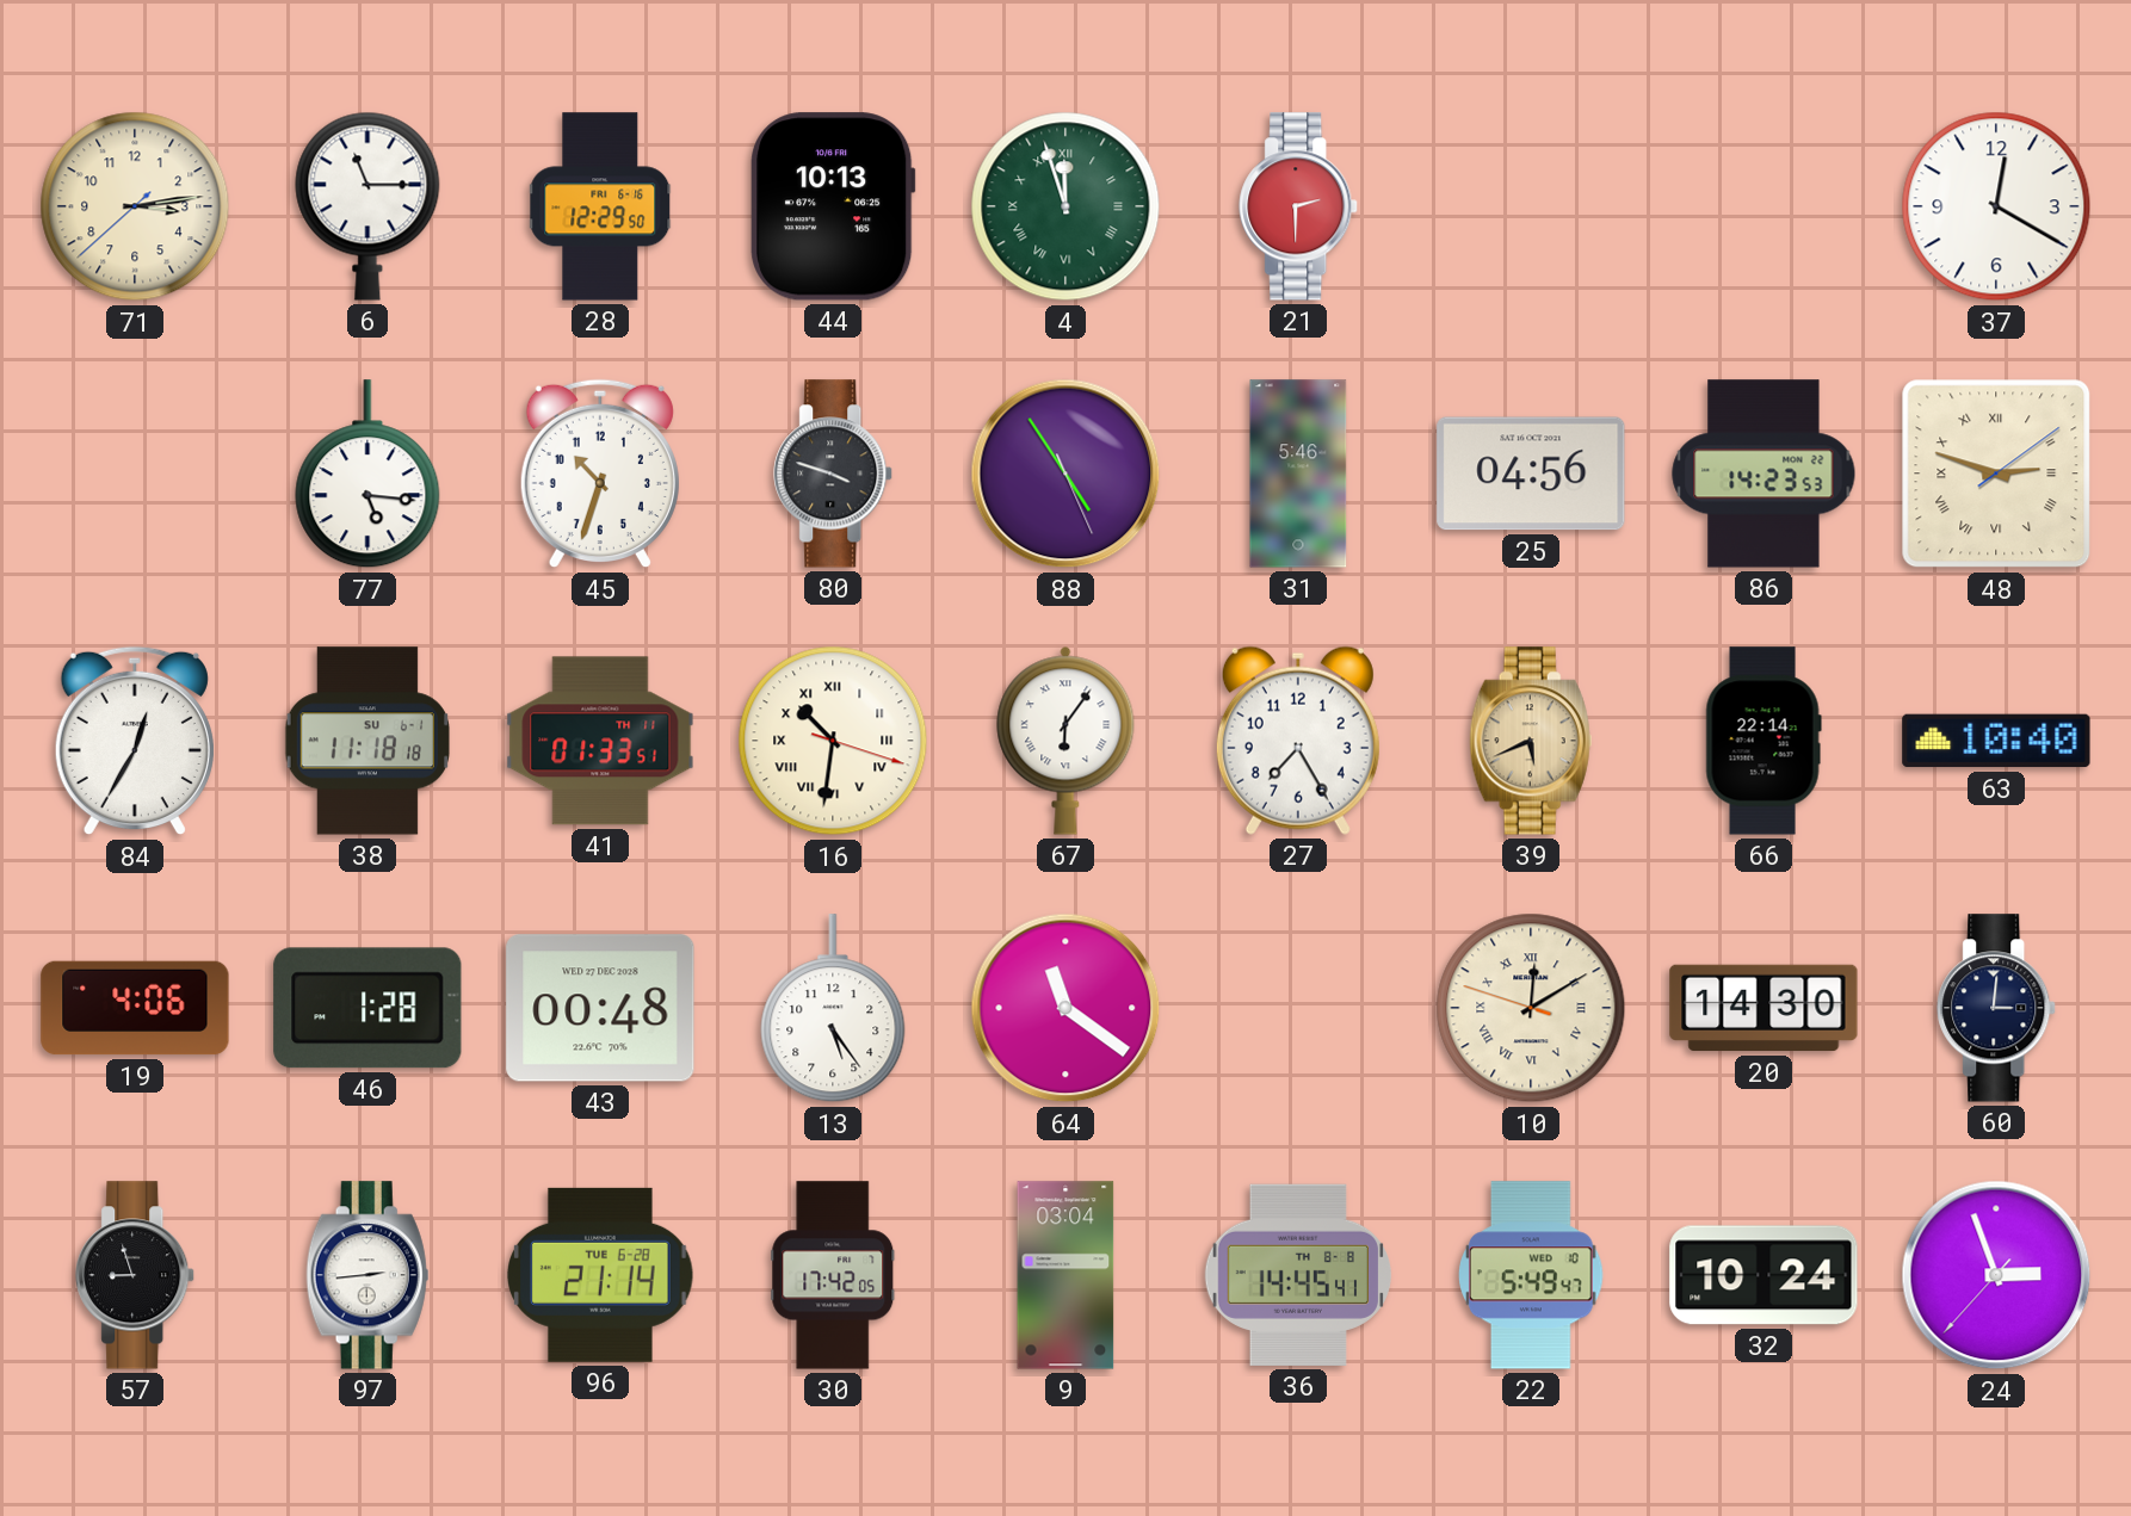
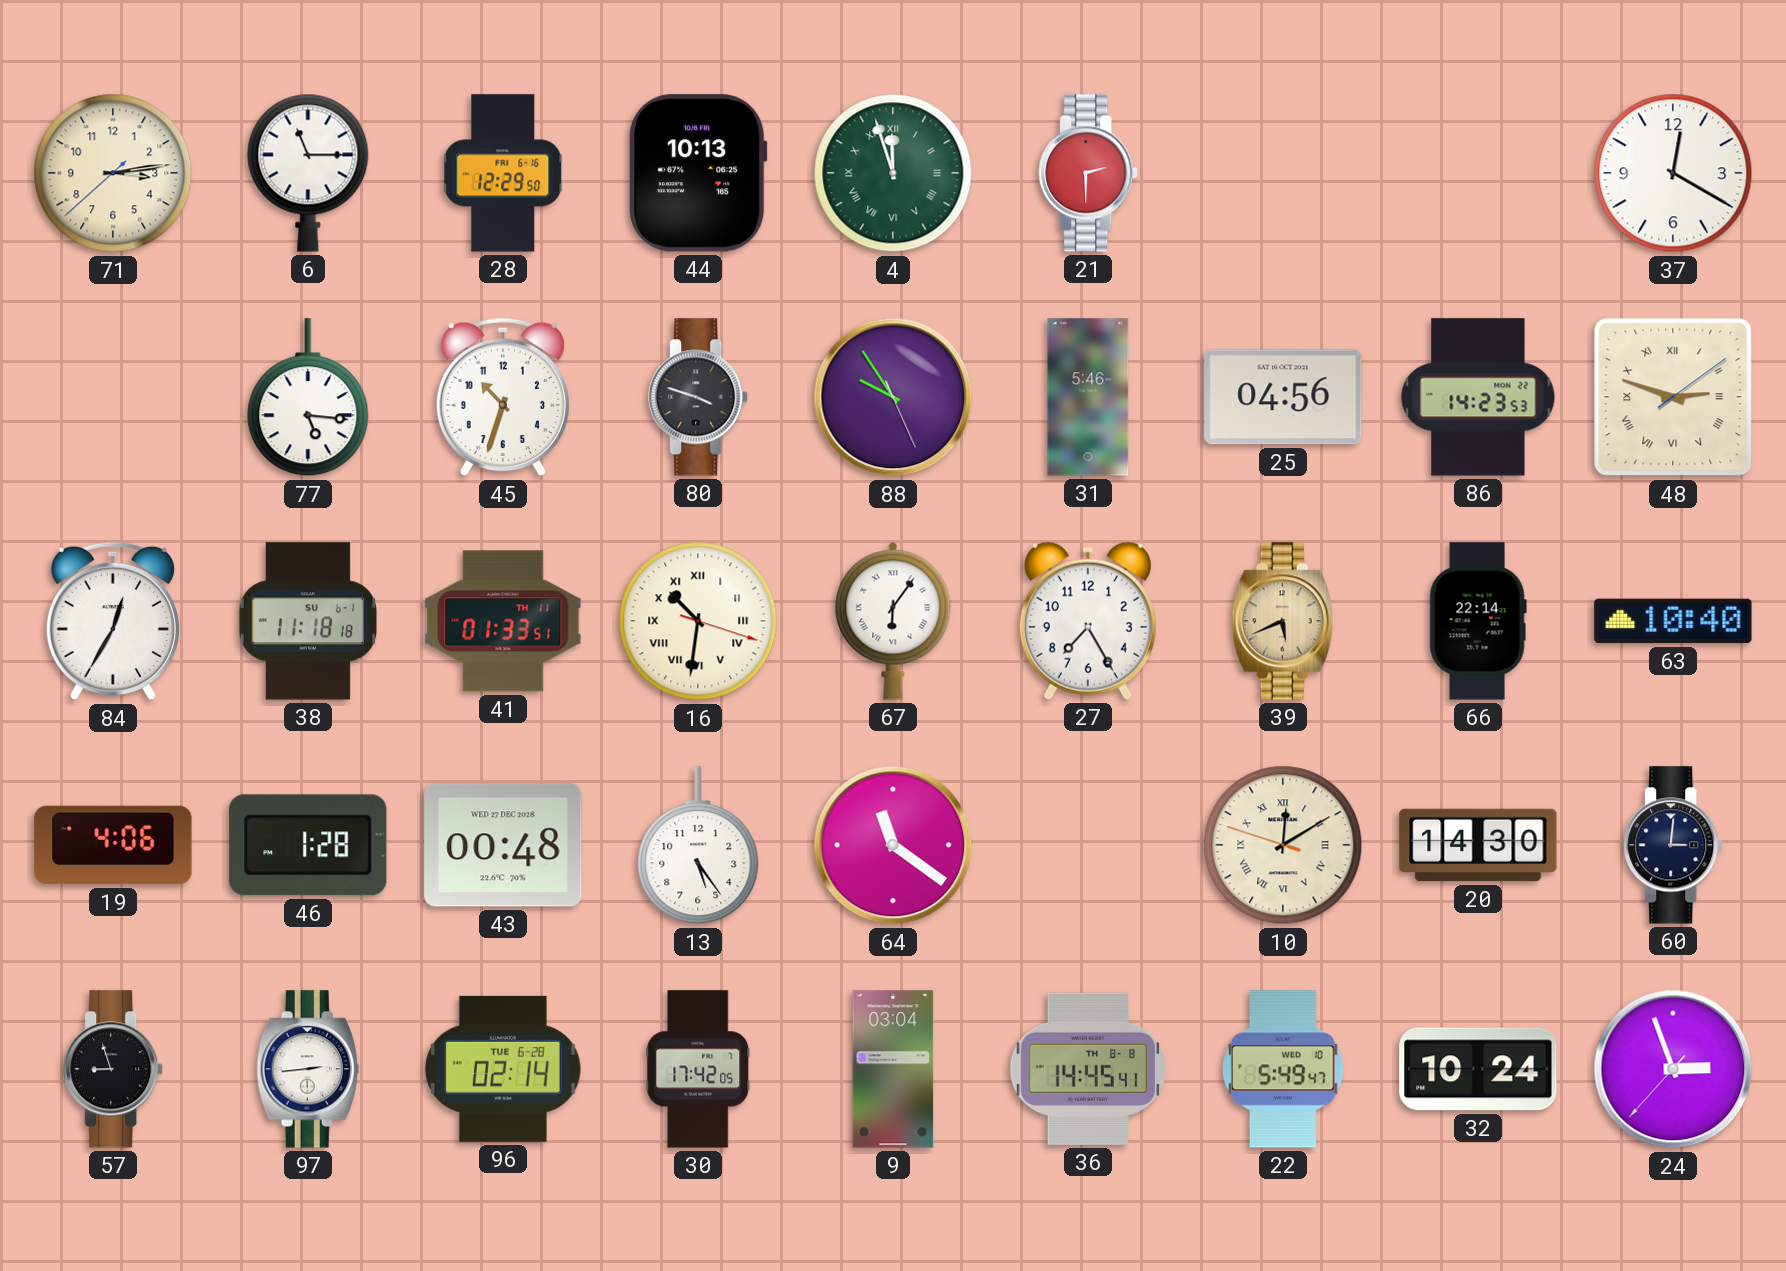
88: 4:54 -> 9:54
96: 21:14 -> 02:14
